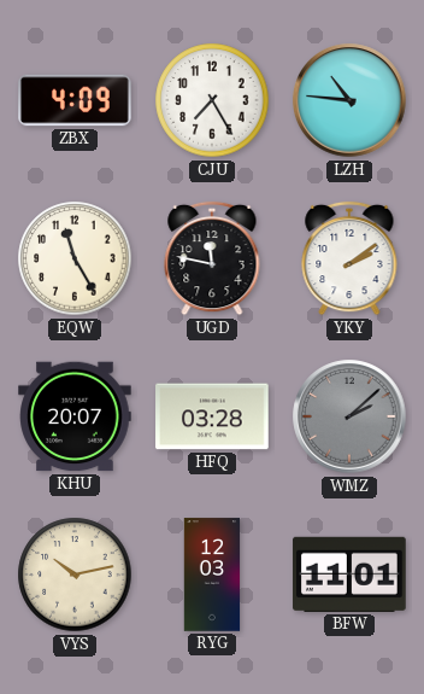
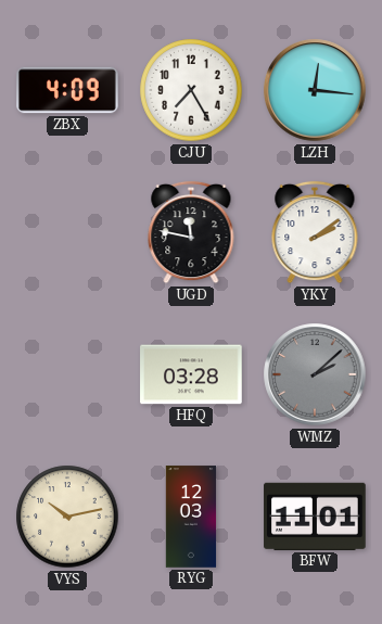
LZH: 10:46 -> 12:16
EQW: 11:25 -> none
KHU: 20:07 -> none
